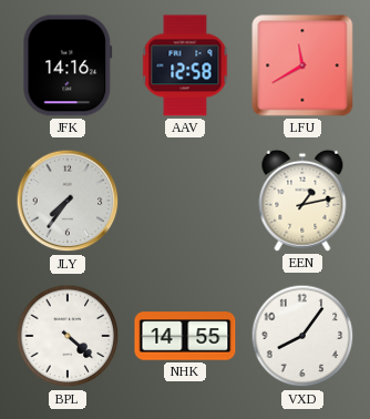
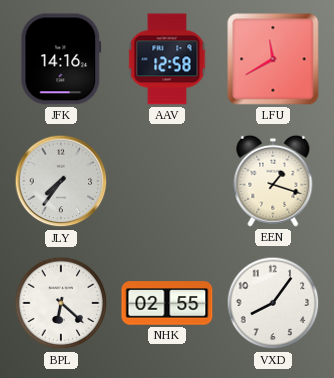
EEN: 1:13 -> 1:18
BPL: 4:22 -> 6:22
NHK: 14:55 -> 02:55
